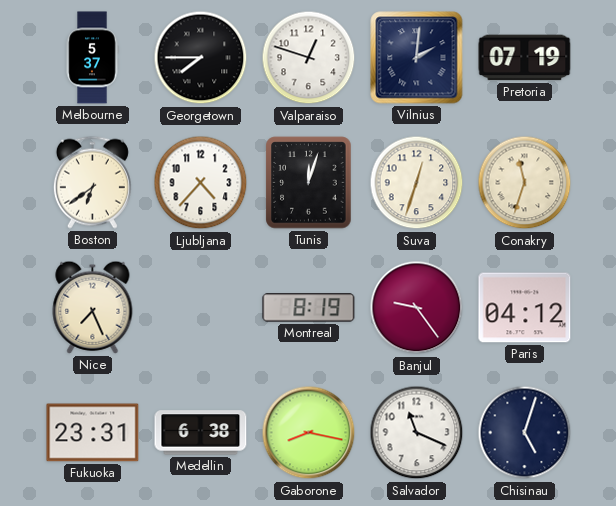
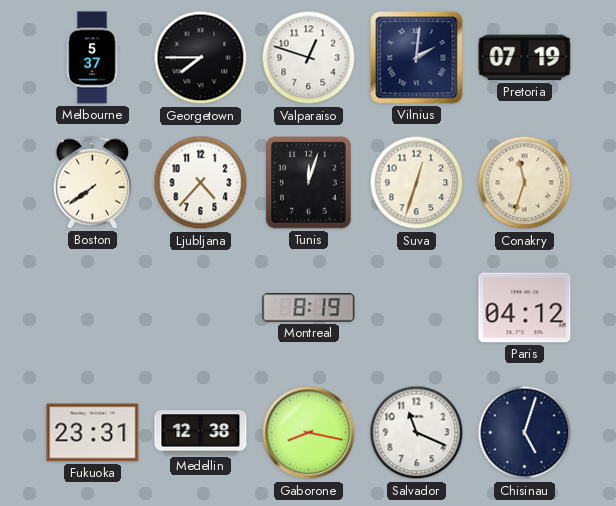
Boston: 6:39 -> 7:39
Nice: 7:26 -> none
Banjul: 9:24 -> none
Medellin: 6:38 -> 12:38
